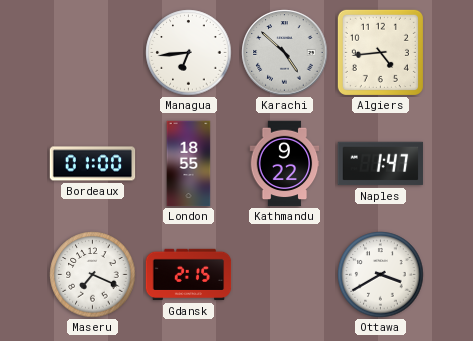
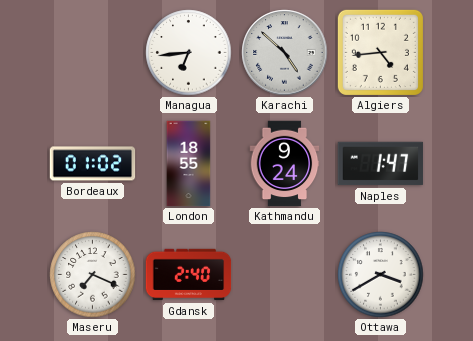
Bordeaux: 01:00 -> 01:02
Kathmandu: 9:22 -> 9:24
Gdansk: 2:15 -> 2:40
